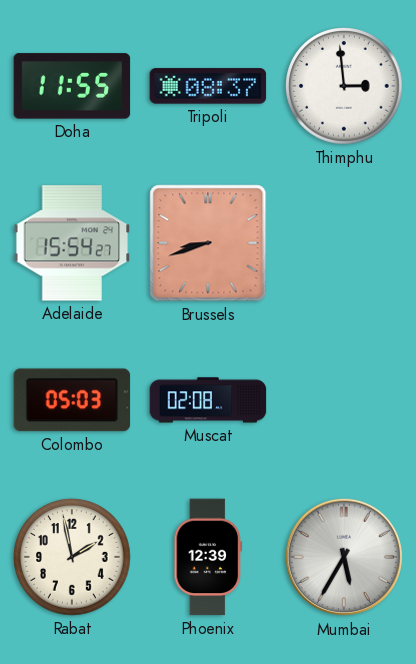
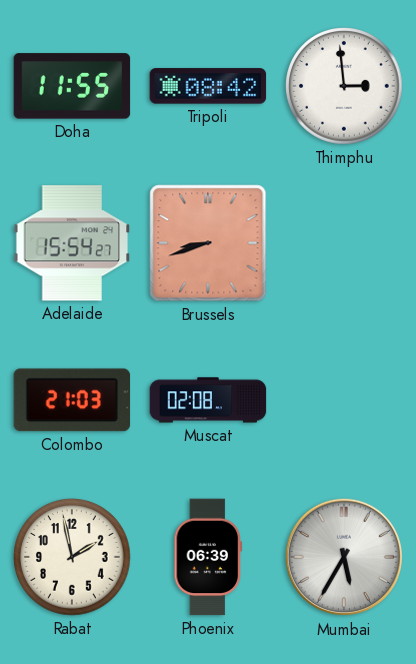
Tripoli: 08:37 -> 08:42
Colombo: 05:03 -> 21:03
Phoenix: 12:39 -> 06:39
